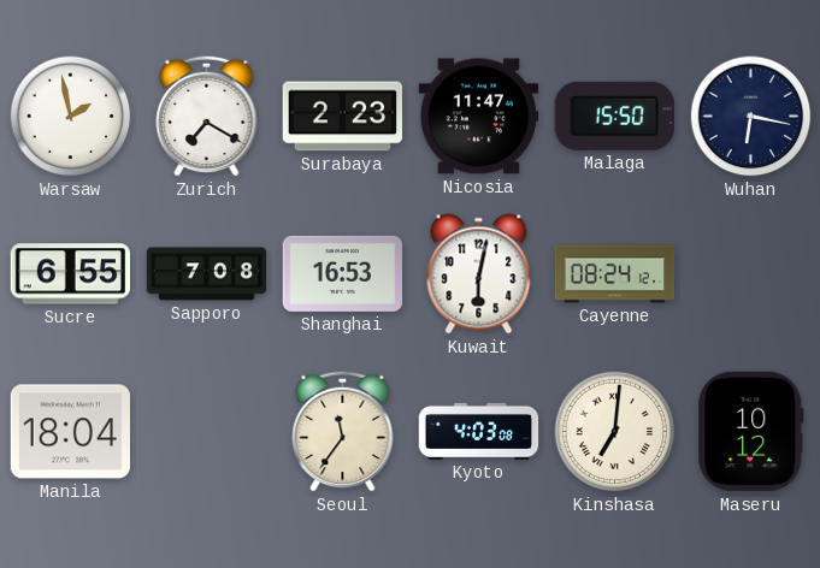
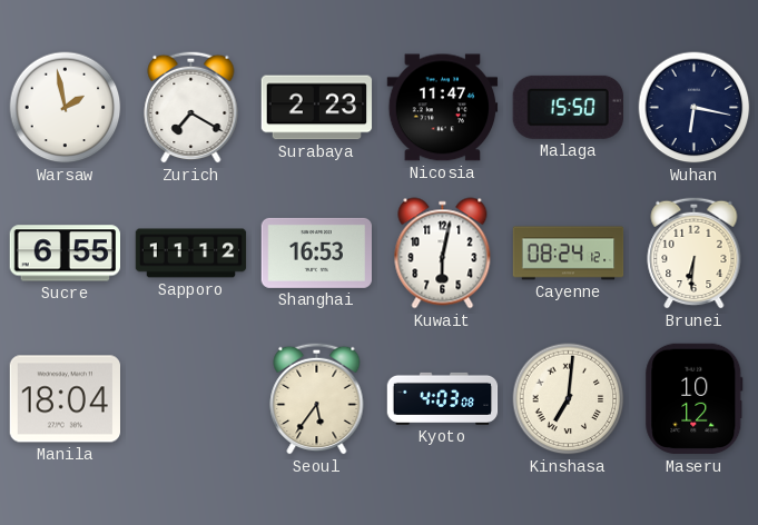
Sapporo: 7:08 -> 11:12
Brunei: none -> 6:31
Seoul: 11:36 -> 5:36
